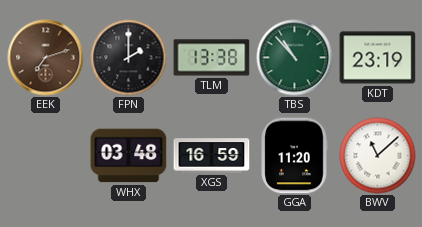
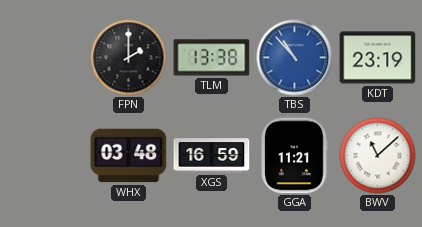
EEK: 7:12 -> none
TBS dial: green -> blue
GGA: 11:20 -> 11:21
